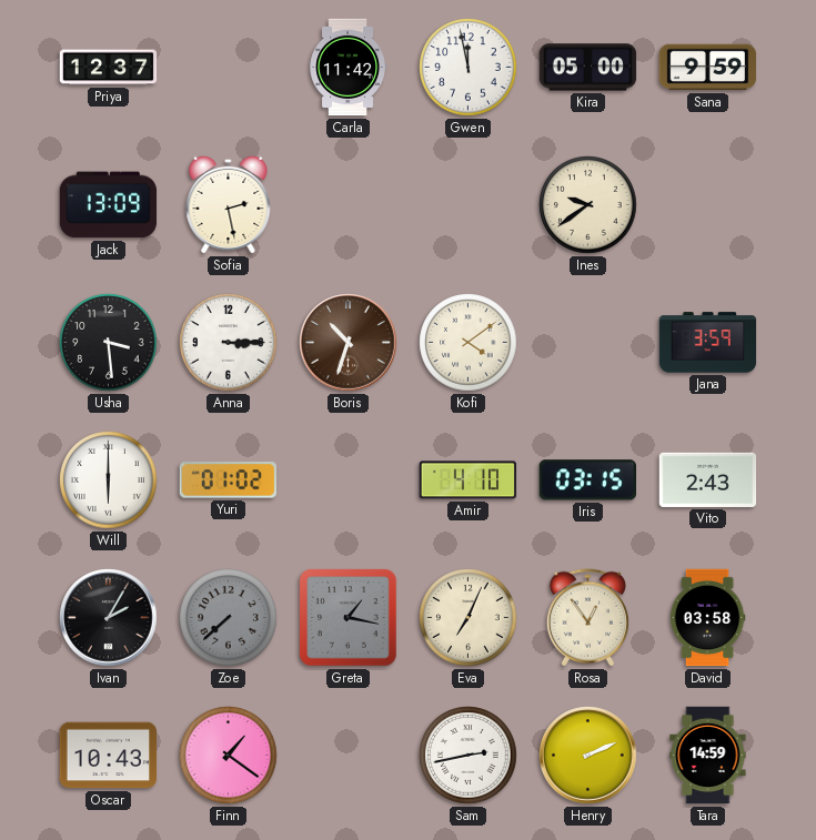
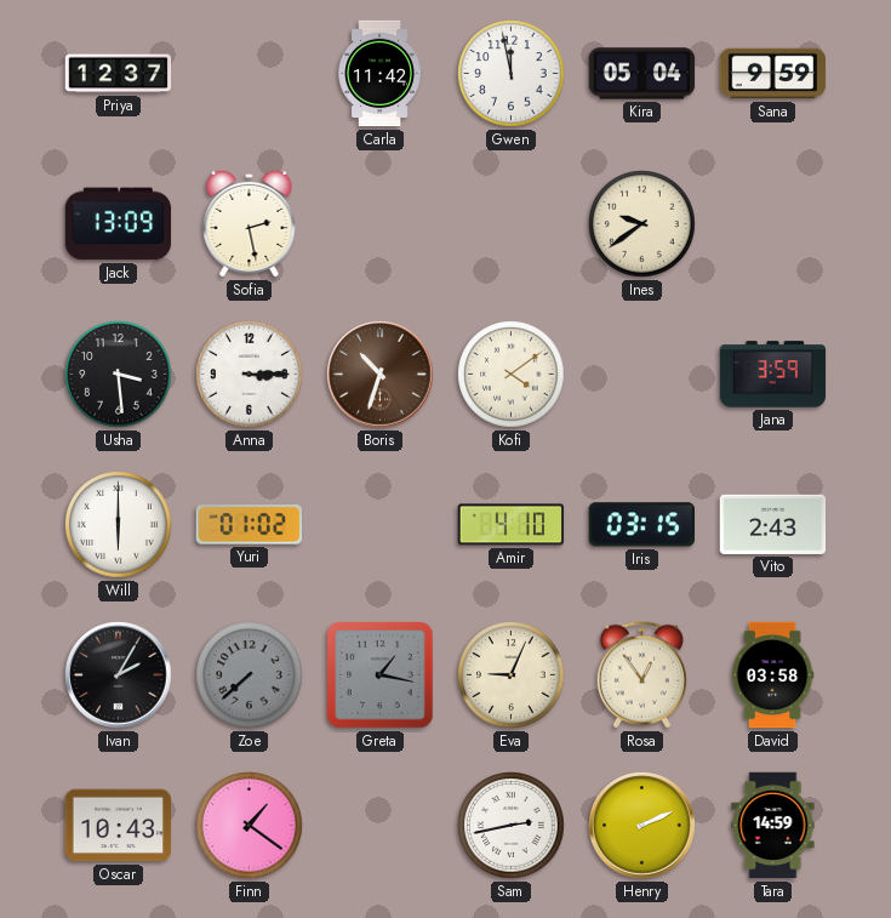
Kira: 05:00 -> 05:04
Eva: 7:04 -> 9:04
